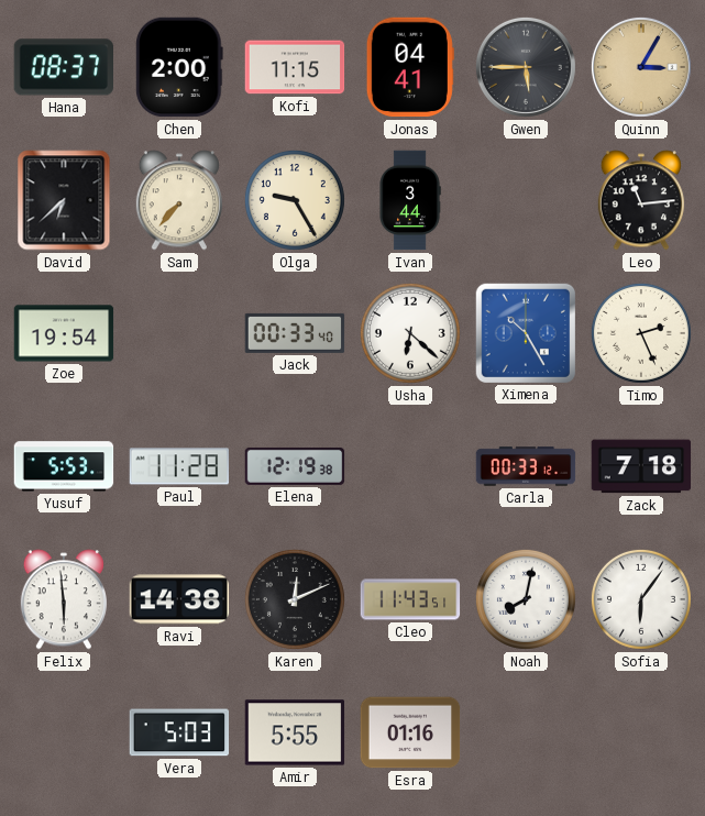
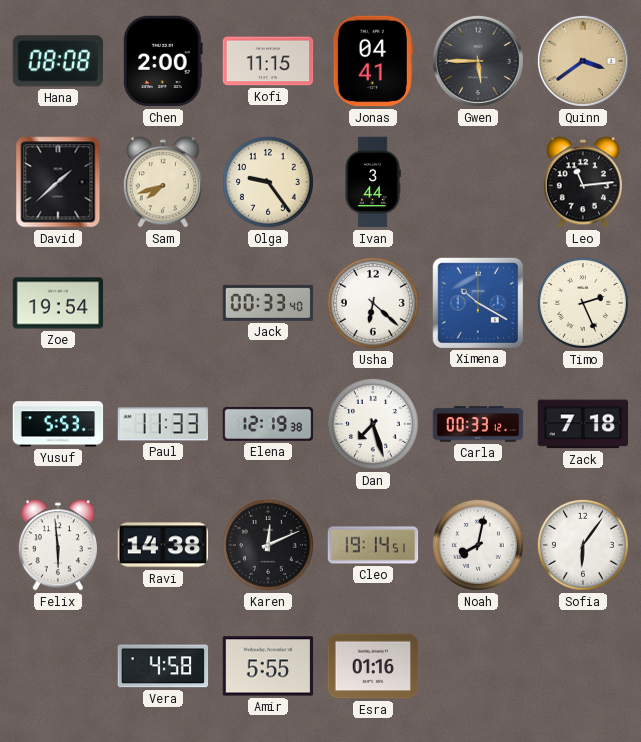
Hana: 08:37 -> 08:08
Quinn: 3:05 -> 3:39
David: 6:38 -> 1:38
Sam: 7:37 -> 7:42
Olga: 9:25 -> 9:24
Ximena: 10:25 -> 10:20
Paul: 11:28 -> 11:33
Dan: none -> 7:27
Cleo: 11:43 -> 19:14
Vera: 5:03 -> 4:58
